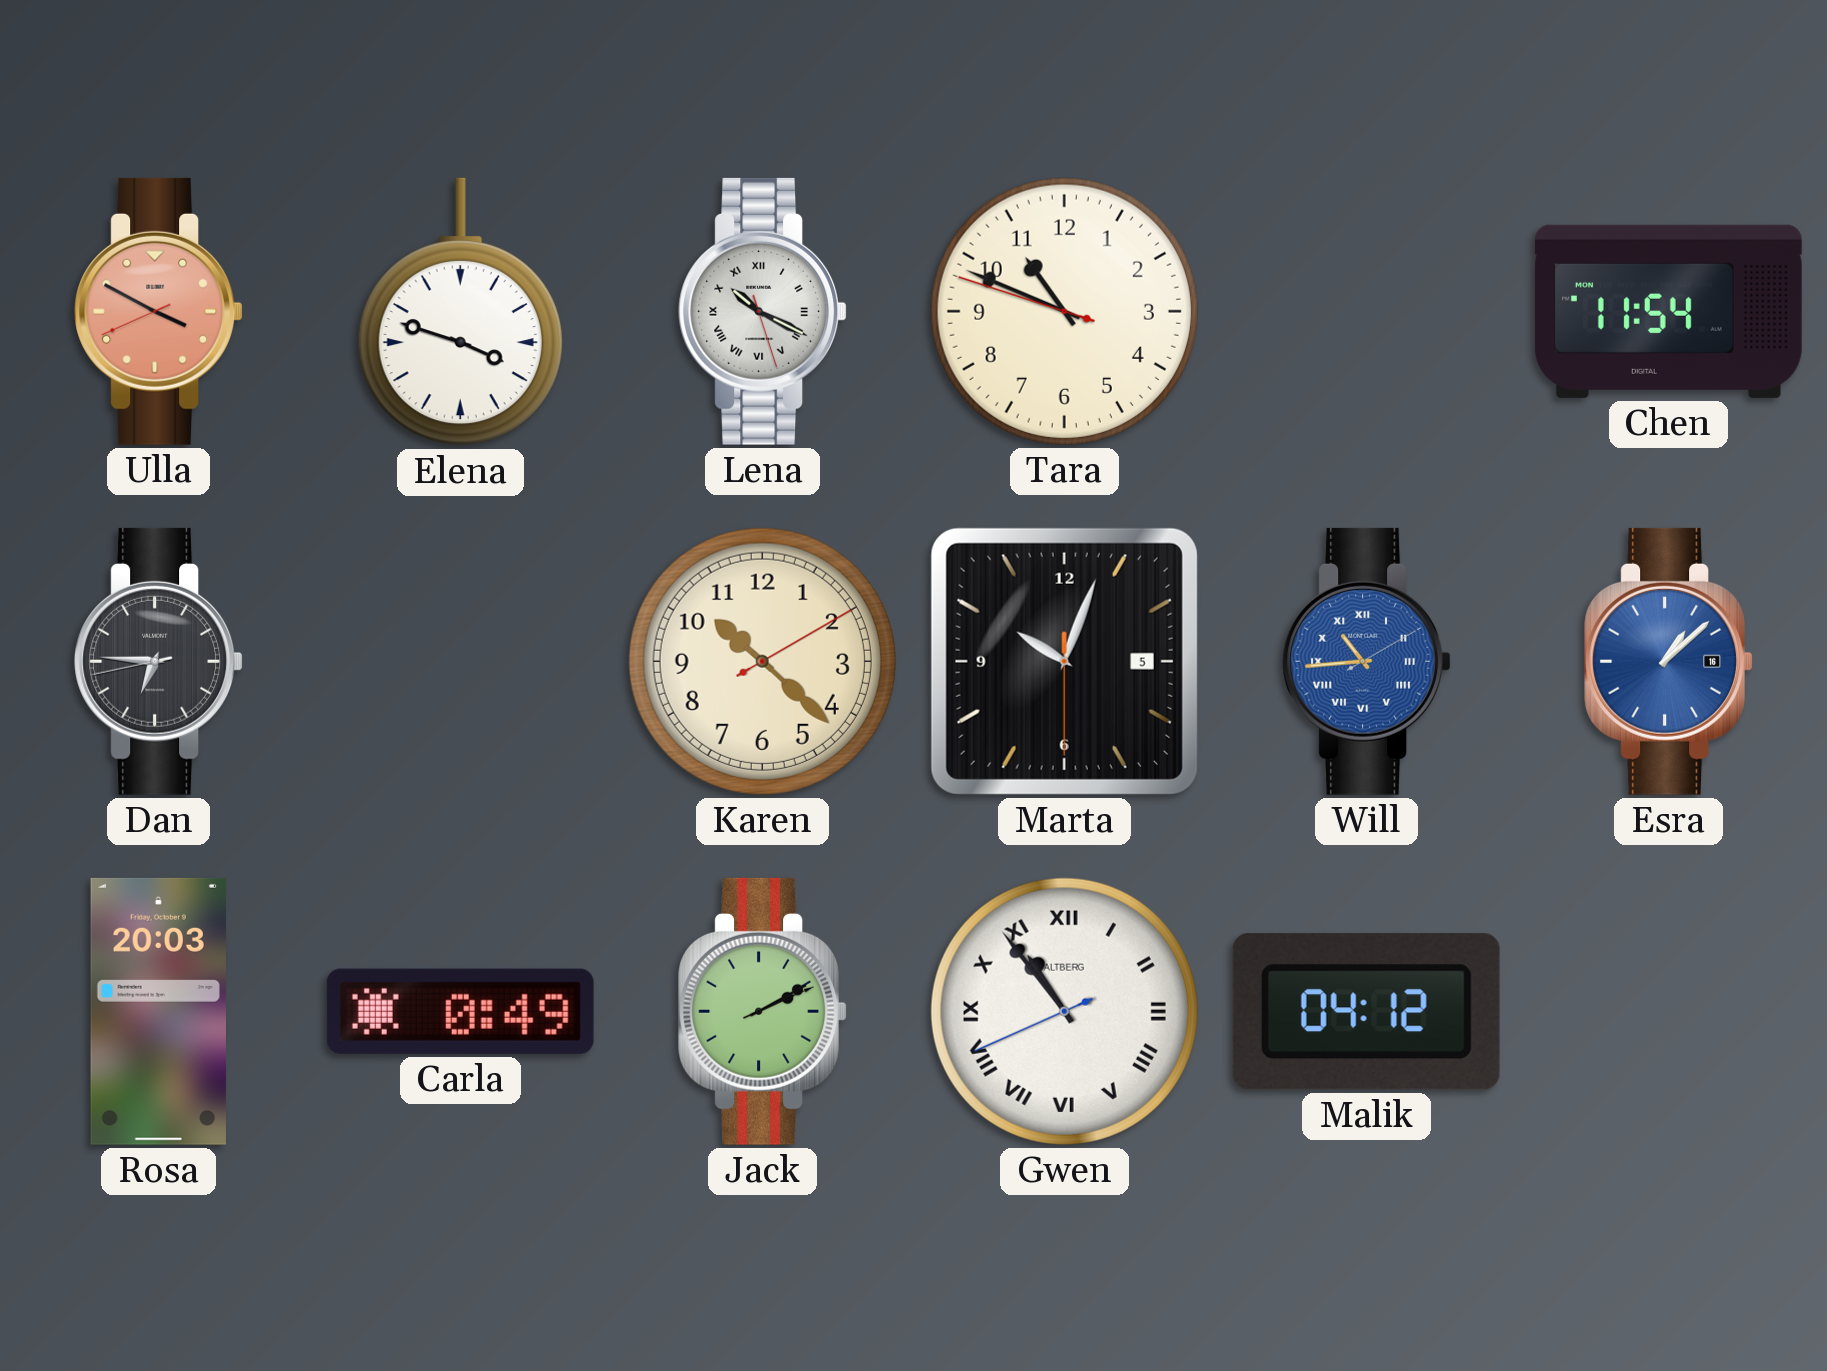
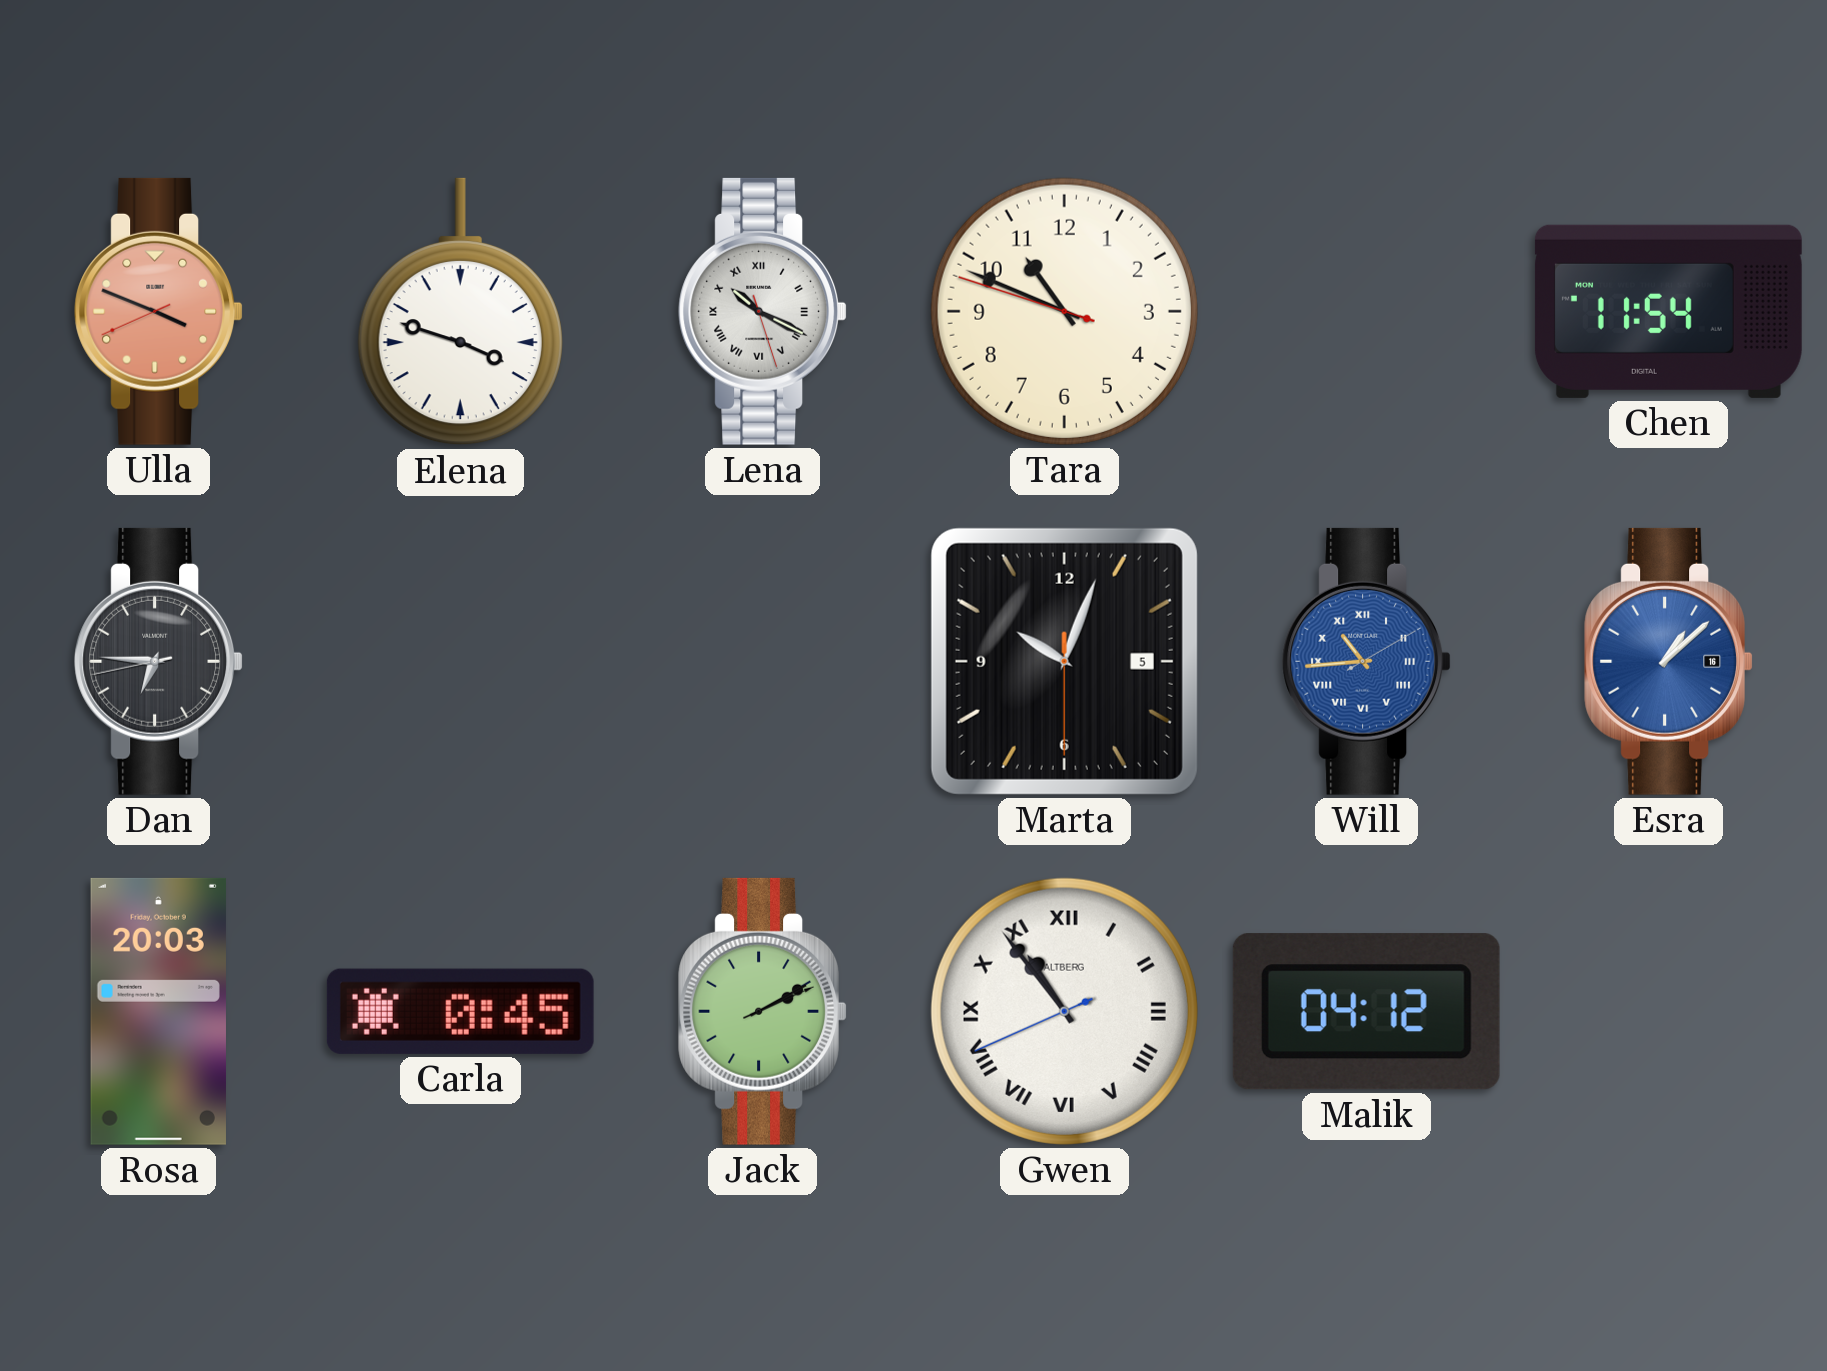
Ulla: 3:49 -> 3:48
Karen: 10:22 -> none
Carla: 0:49 -> 0:45
